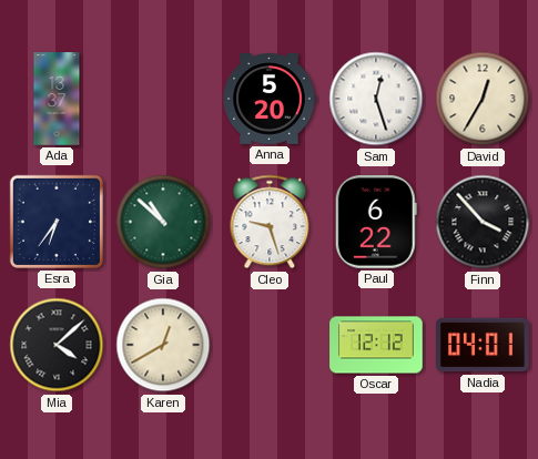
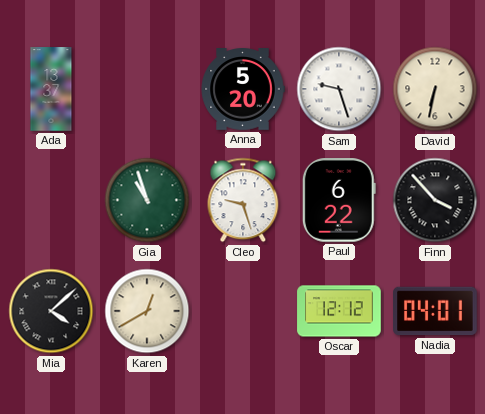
Sam: 12:27 -> 9:27
David: 12:35 -> 6:32
Esra: 6:36 -> none
Gia: 10:52 -> 10:57
